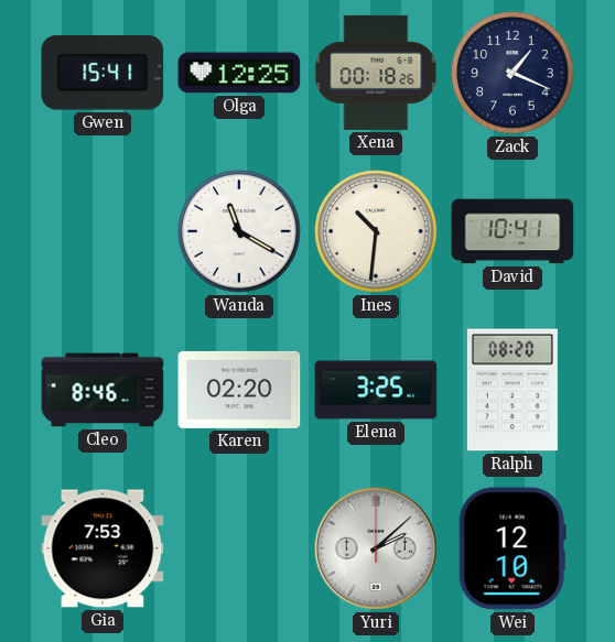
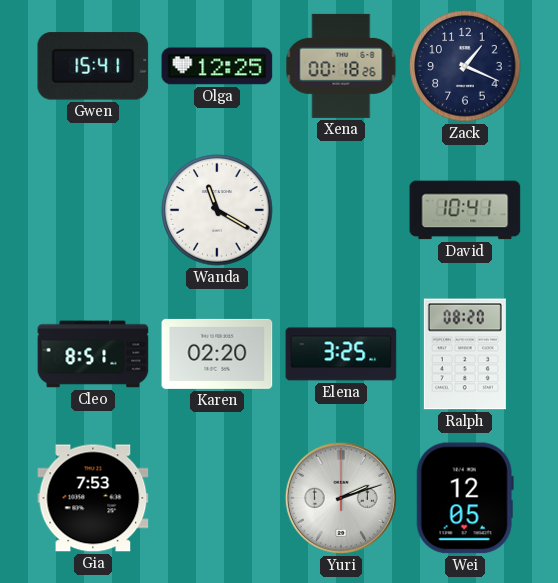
Ines: 10:31 -> none
Cleo: 8:46 -> 8:51
Yuri: 2:08 -> 2:12
Wei: 12:10 -> 12:05
